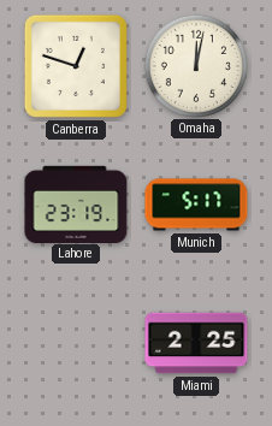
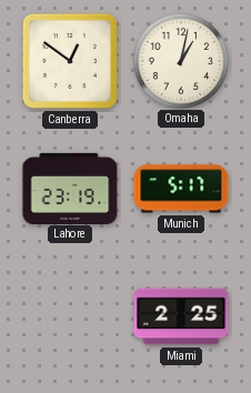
Canberra: 12:48 -> 12:51
Omaha: 12:02 -> 1:02
